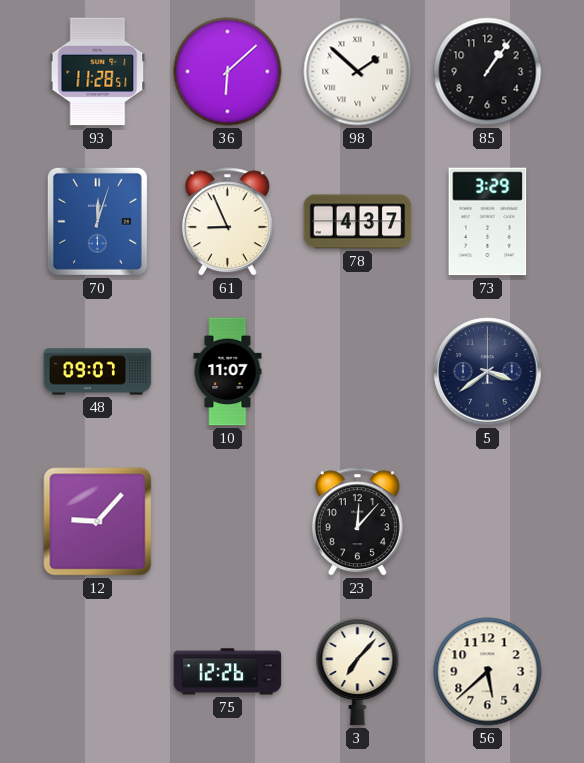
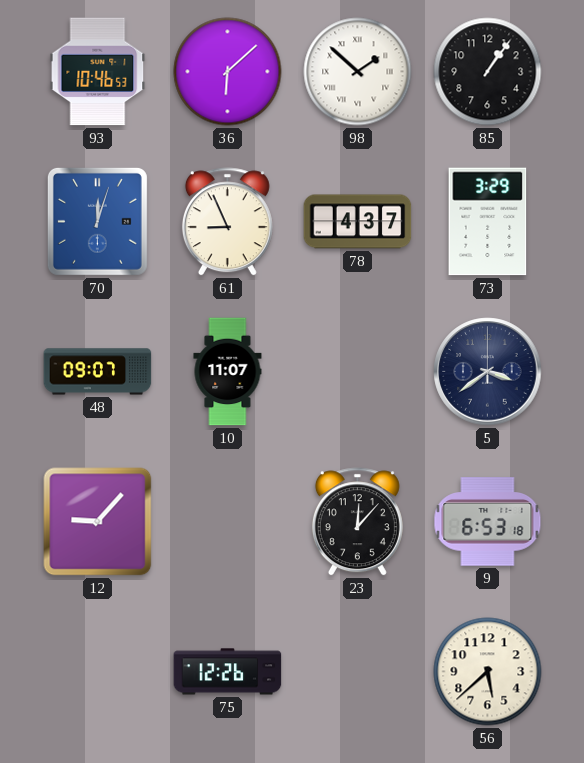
93: 11:28 -> 10:46
9: none -> 6:53
3: 7:07 -> none
